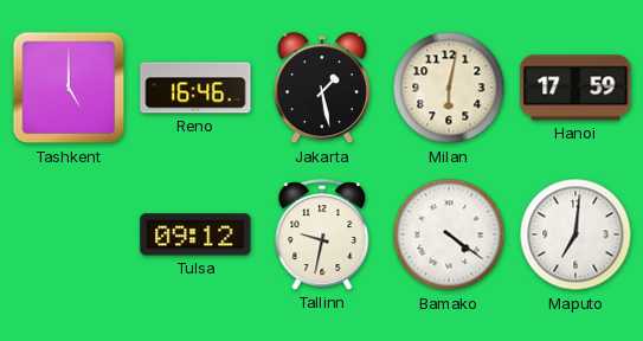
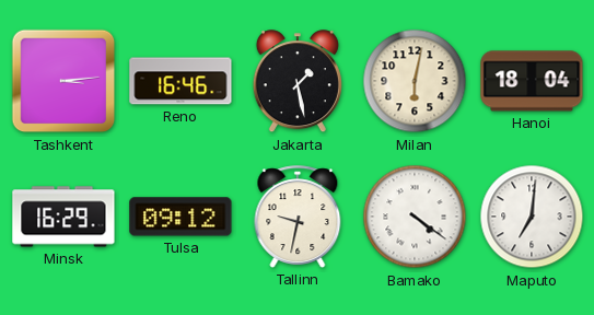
Tashkent: 5:00 -> 3:14
Hanoi: 17:59 -> 18:04
Minsk: none -> 16:29
